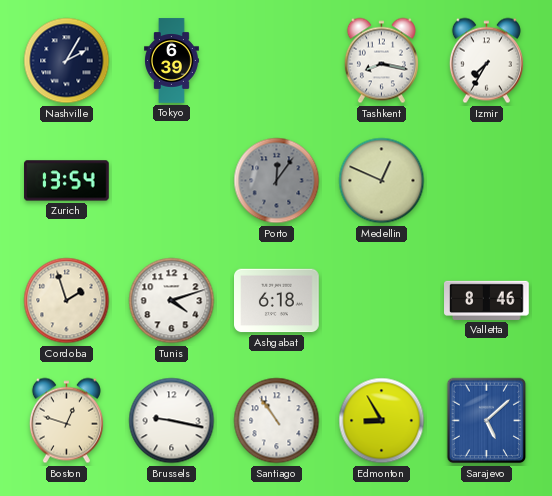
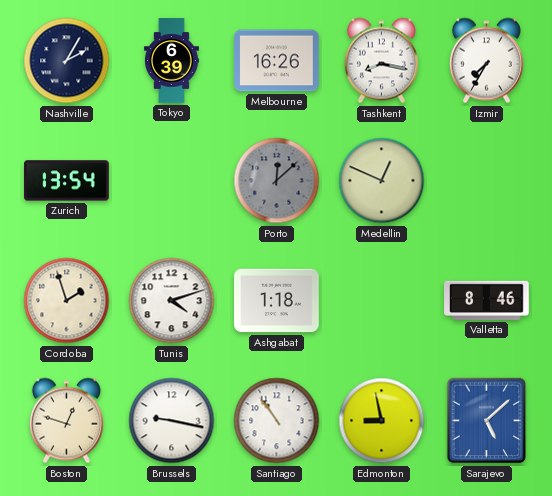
Melbourne: none -> 16:26
Porto: 12:06 -> 12:08
Ashgabat: 6:18 -> 1:18
Edmonton: 8:55 -> 8:58
